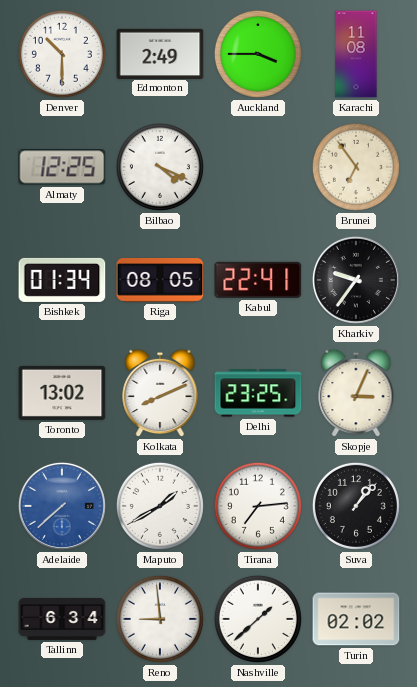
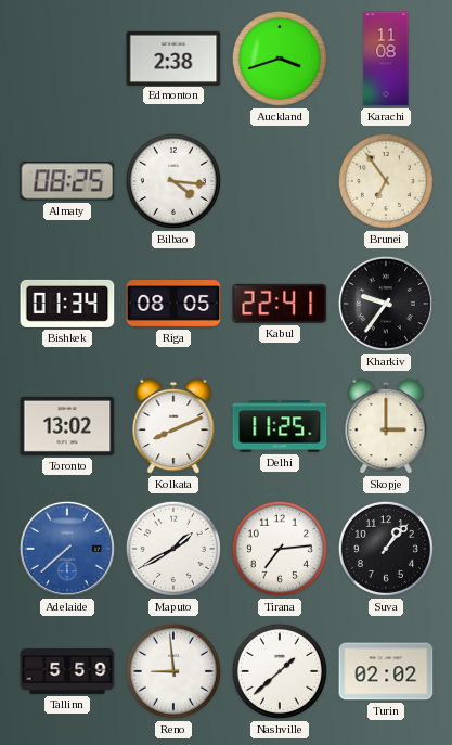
Denver: 10:30 -> none
Edmonton: 2:49 -> 2:38
Auckland: 3:45 -> 3:42
Almaty: 12:25 -> 08:25
Bilbao: 4:19 -> 4:16
Delhi: 23:25 -> 11:25
Skopje: 3:04 -> 3:00
Tallinn: 6:34 -> 5:59
